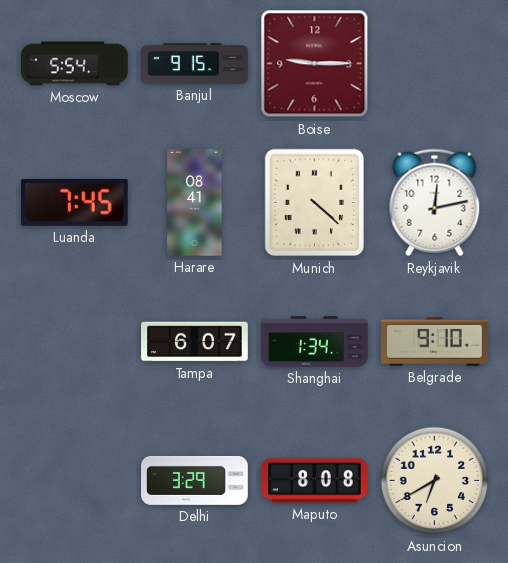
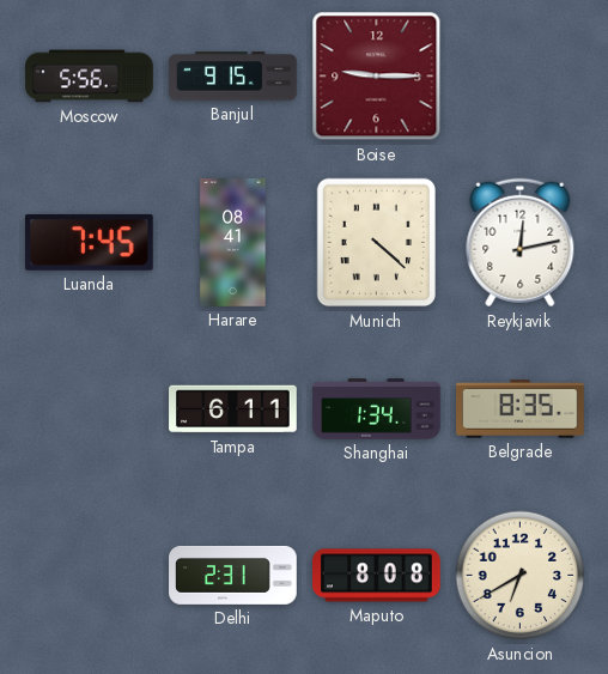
Moscow: 5:54 -> 5:56
Tampa: 6:07 -> 6:11
Belgrade: 9:10 -> 8:35
Delhi: 3:29 -> 2:31
